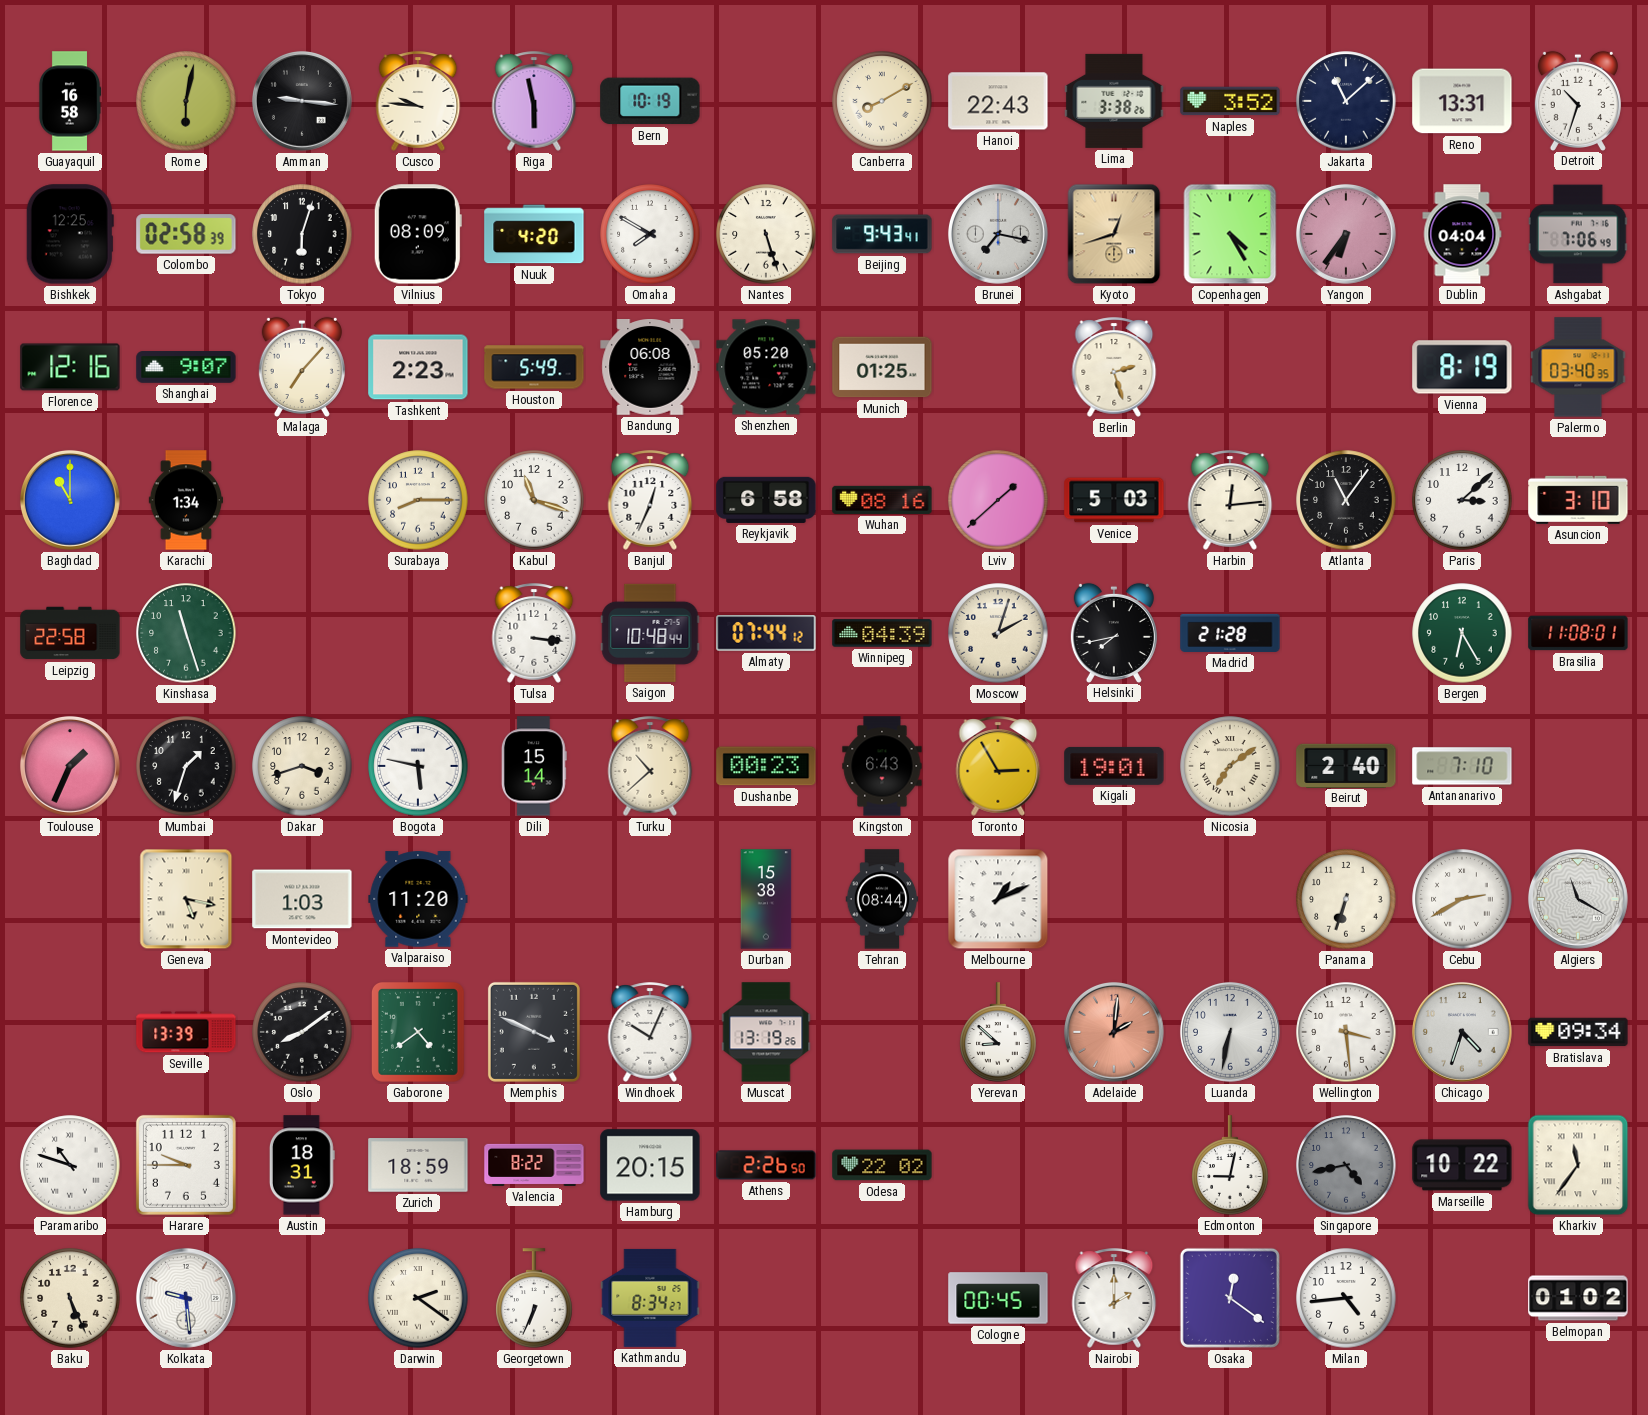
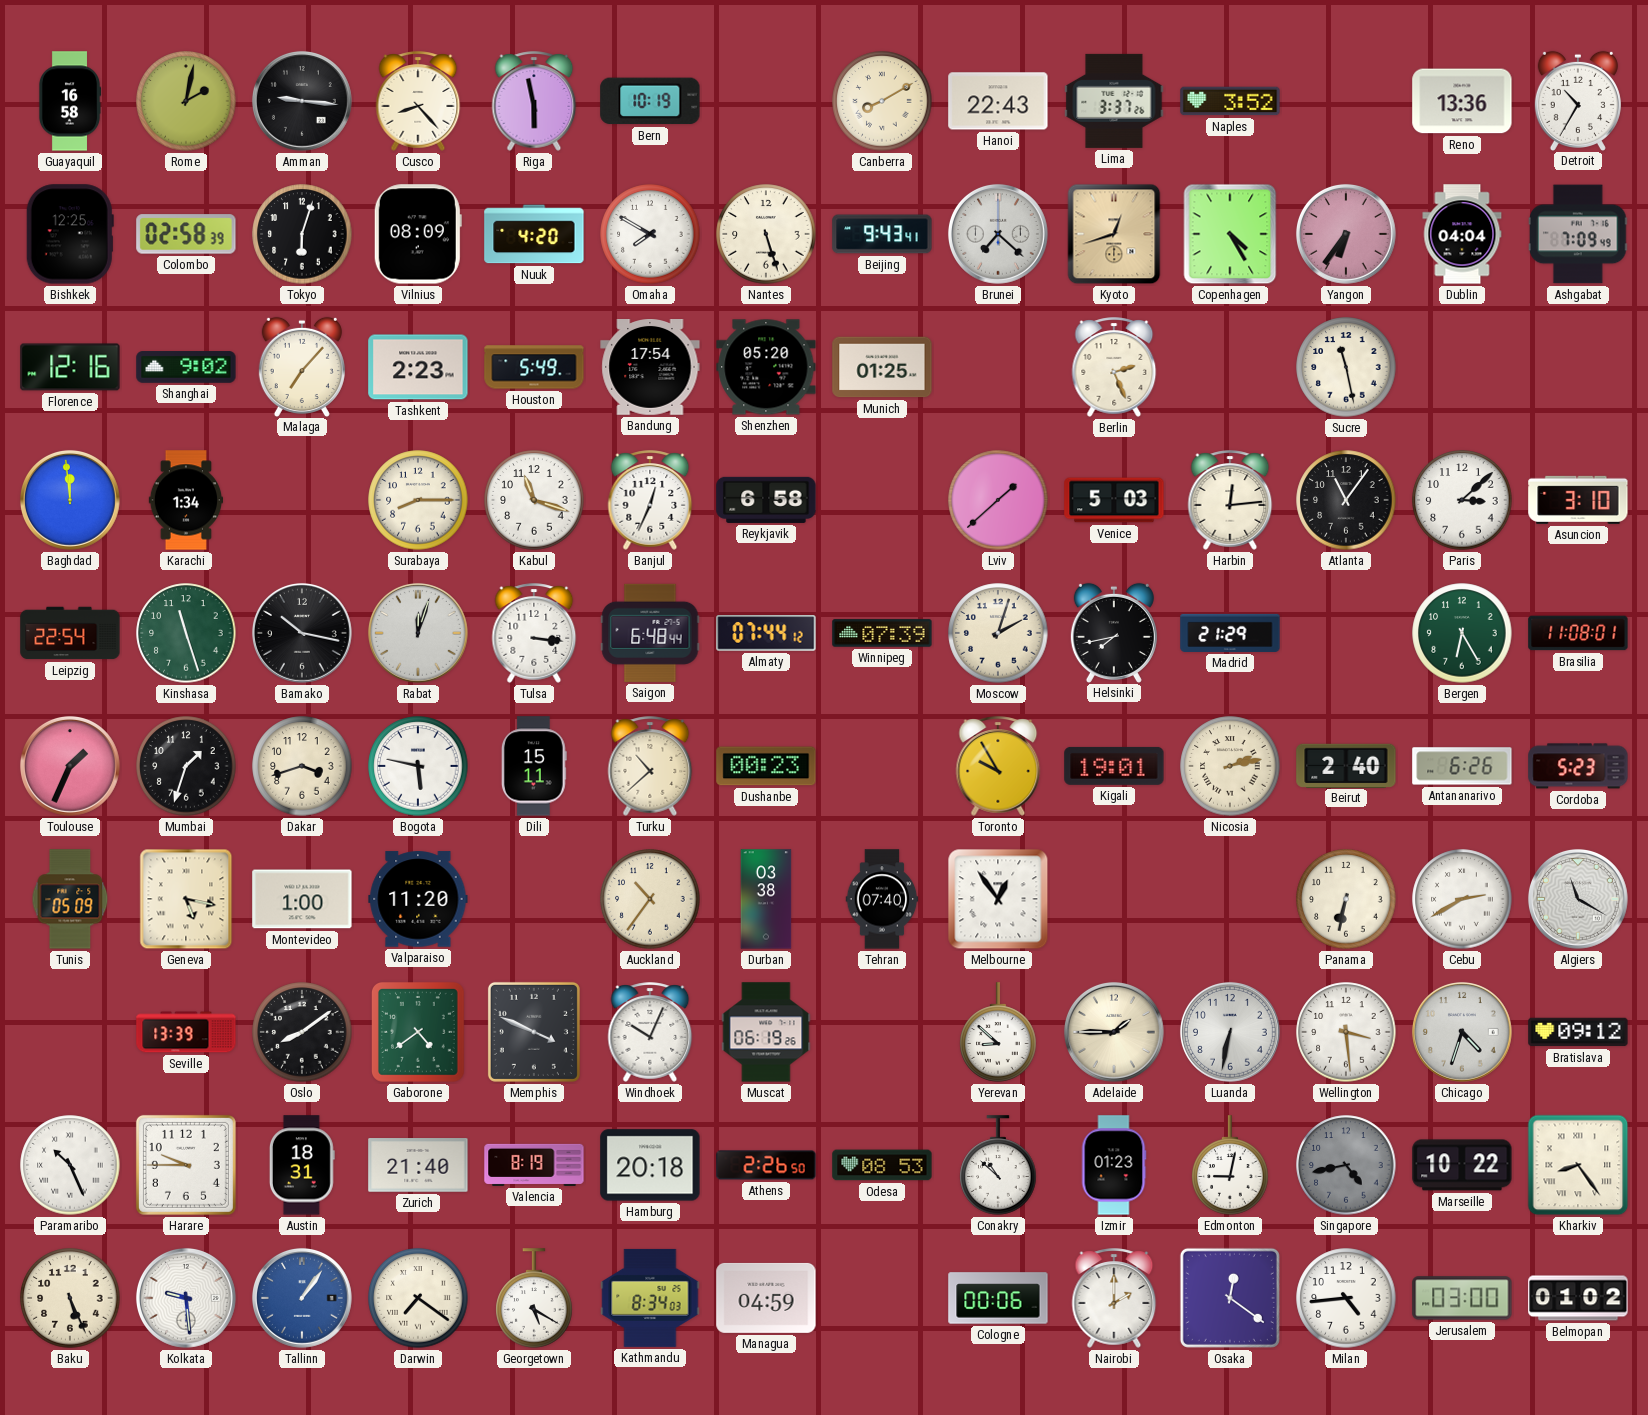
Rome: 6:02 -> 2:02
Cusco: 9:46 -> 8:23
Lima: 3:38 -> 3:37
Jakarta: 11:08 -> none
Reno: 13:31 -> 13:36
Detroit: 10:33 -> 10:35
Brunei: 7:17 -> 7:22
Ashgabat: 7:06 -> 7:09
Shanghai: 9:07 -> 9:02
Bandung: 06:08 -> 17:54
Berlin: 2:27 -> 2:26
Sucre: none -> 11:28
Vienna: 8:19 -> none
Palermo: 03:40 -> none
Baghdad: 11:00 -> 11:59
Wuhan: 08:16 -> none
Leipzig: 22:58 -> 22:54
Bamako: none -> 10:17
Rabat: none -> 12:03
Saigon: 10:48 -> 6:48
Winnipeg: 04:39 -> 07:39
Madrid: 21:28 -> 21:29
Dili: 15:14 -> 15:11
Kingston: 6:43 -> none
Toronto: 2:55 -> 9:55
Nicosia: 7:09 -> 2:13
Antananarivo: 7:10 -> 6:26
Cordoba: none -> 5:23
Tunis: none -> 05:09
Montevideo: 1:03 -> 1:00
Auckland: none -> 10:36
Durban: 15:38 -> 03:38
Tehran: 08:44 -> 07:40
Melbourne: 1:11 -> 12:54
Panama: 6:33 -> 6:32
Muscat: 13:19 -> 06:19
Adelaide: 2:01 -> 1:45
Adelaide dial: salmon -> cream
Bratislava: 09:34 -> 09:12
Paramaribo: 10:48 -> 10:26
Zurich: 18:59 -> 21:40
Valencia: 8:22 -> 8:19
Hamburg: 20:15 -> 20:18
Odesa: 22:02 -> 08:53
Conakry: none -> 10:52
Izmir: none -> 01:23
Kharkiv: 11:36 -> 8:24
Tallinn: none -> 1:06
Darwin: 2:21 -> 7:21
Georgetown: 6:34 -> 5:20
Kathmandu: 8:34:27 -> 8:34:03
Managua: none -> 04:59
Cologne: 00:45 -> 00:06
Jerusalem: none -> 03:00
